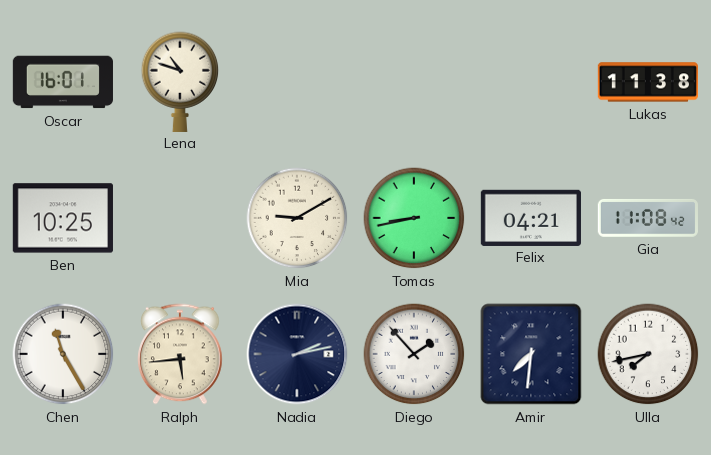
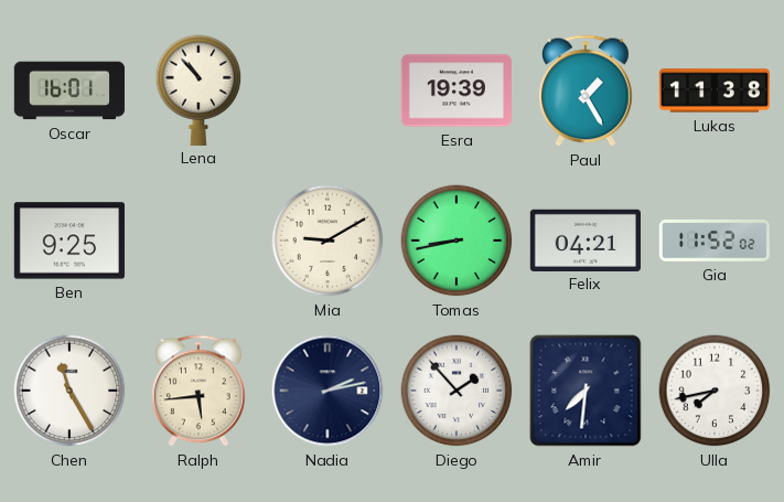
Lena: 10:48 -> 10:53
Esra: none -> 19:39
Paul: none -> 1:25
Ben: 10:25 -> 9:25
Gia: 11:08 -> 11:52
